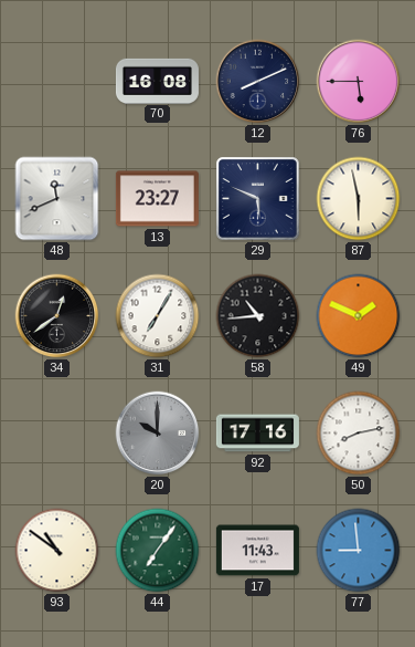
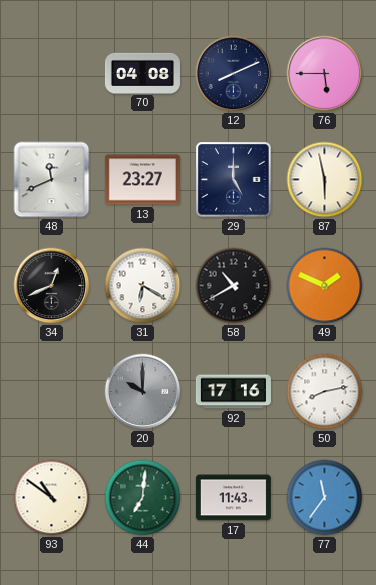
70: 16:08 -> 04:08
29: 5:49 -> 5:00
34: 12:39 -> 12:41
31: 7:05 -> 6:20
58: 10:44 -> 10:40
44: 7:06 -> 7:01
77: 8:59 -> 11:36
